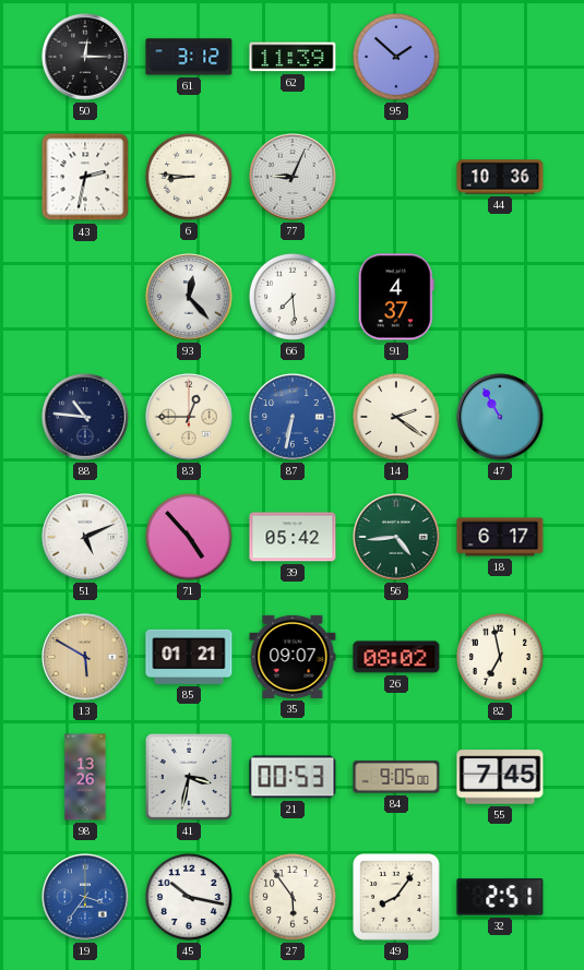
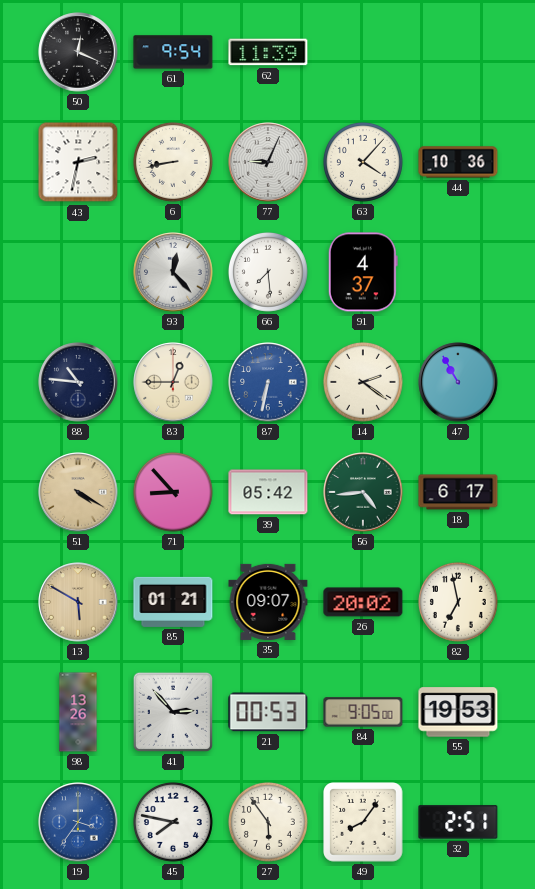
50: 12:15 -> 12:19
61: 3:12 -> 9:54
95: 1:52 -> none
6: 8:46 -> 8:43
63: none -> 4:07
51: 5:11 -> 4:20
51 dial: white -> champagne
71: 4:53 -> 8:53
26: 08:02 -> 20:02
41: 3:32 -> 2:53
55: 7:45 -> 19:53
45: 10:17 -> 7:47
